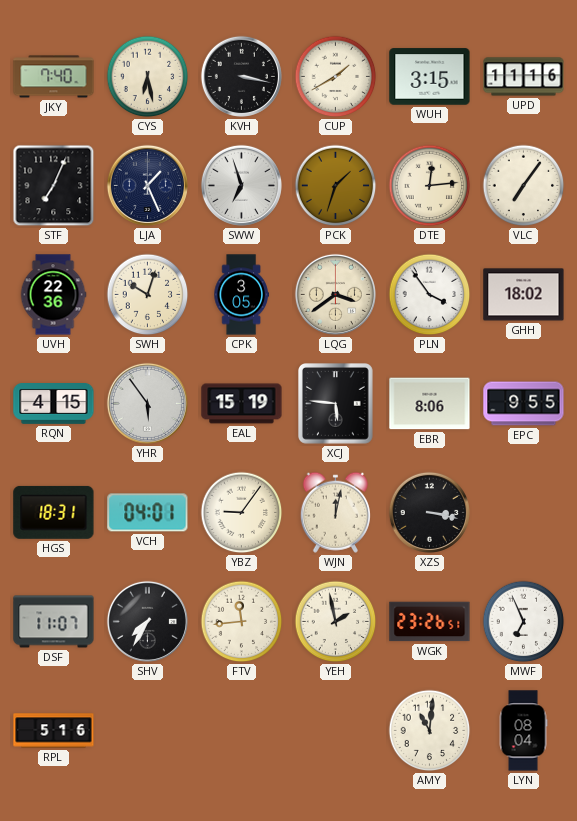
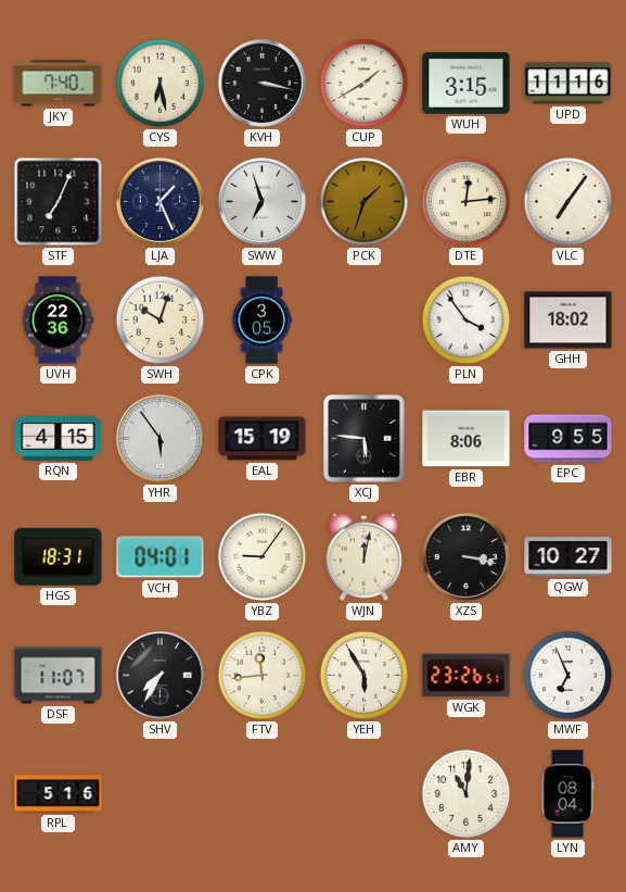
LQG: 3:39 -> none
QGW: none -> 10:27
YEH: 1:58 -> 5:55
